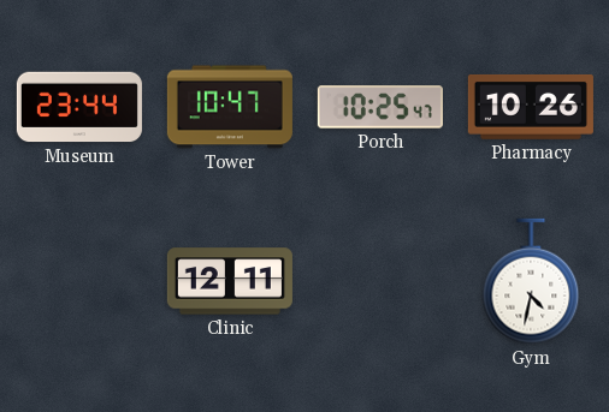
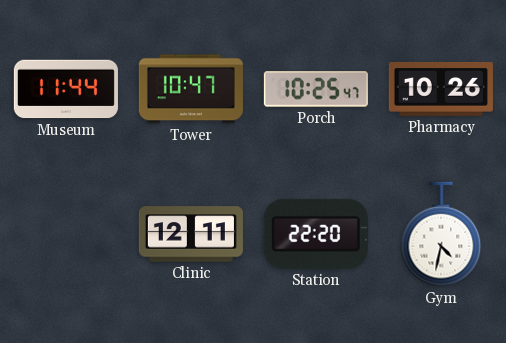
Museum: 23:44 -> 11:44
Station: none -> 22:20
